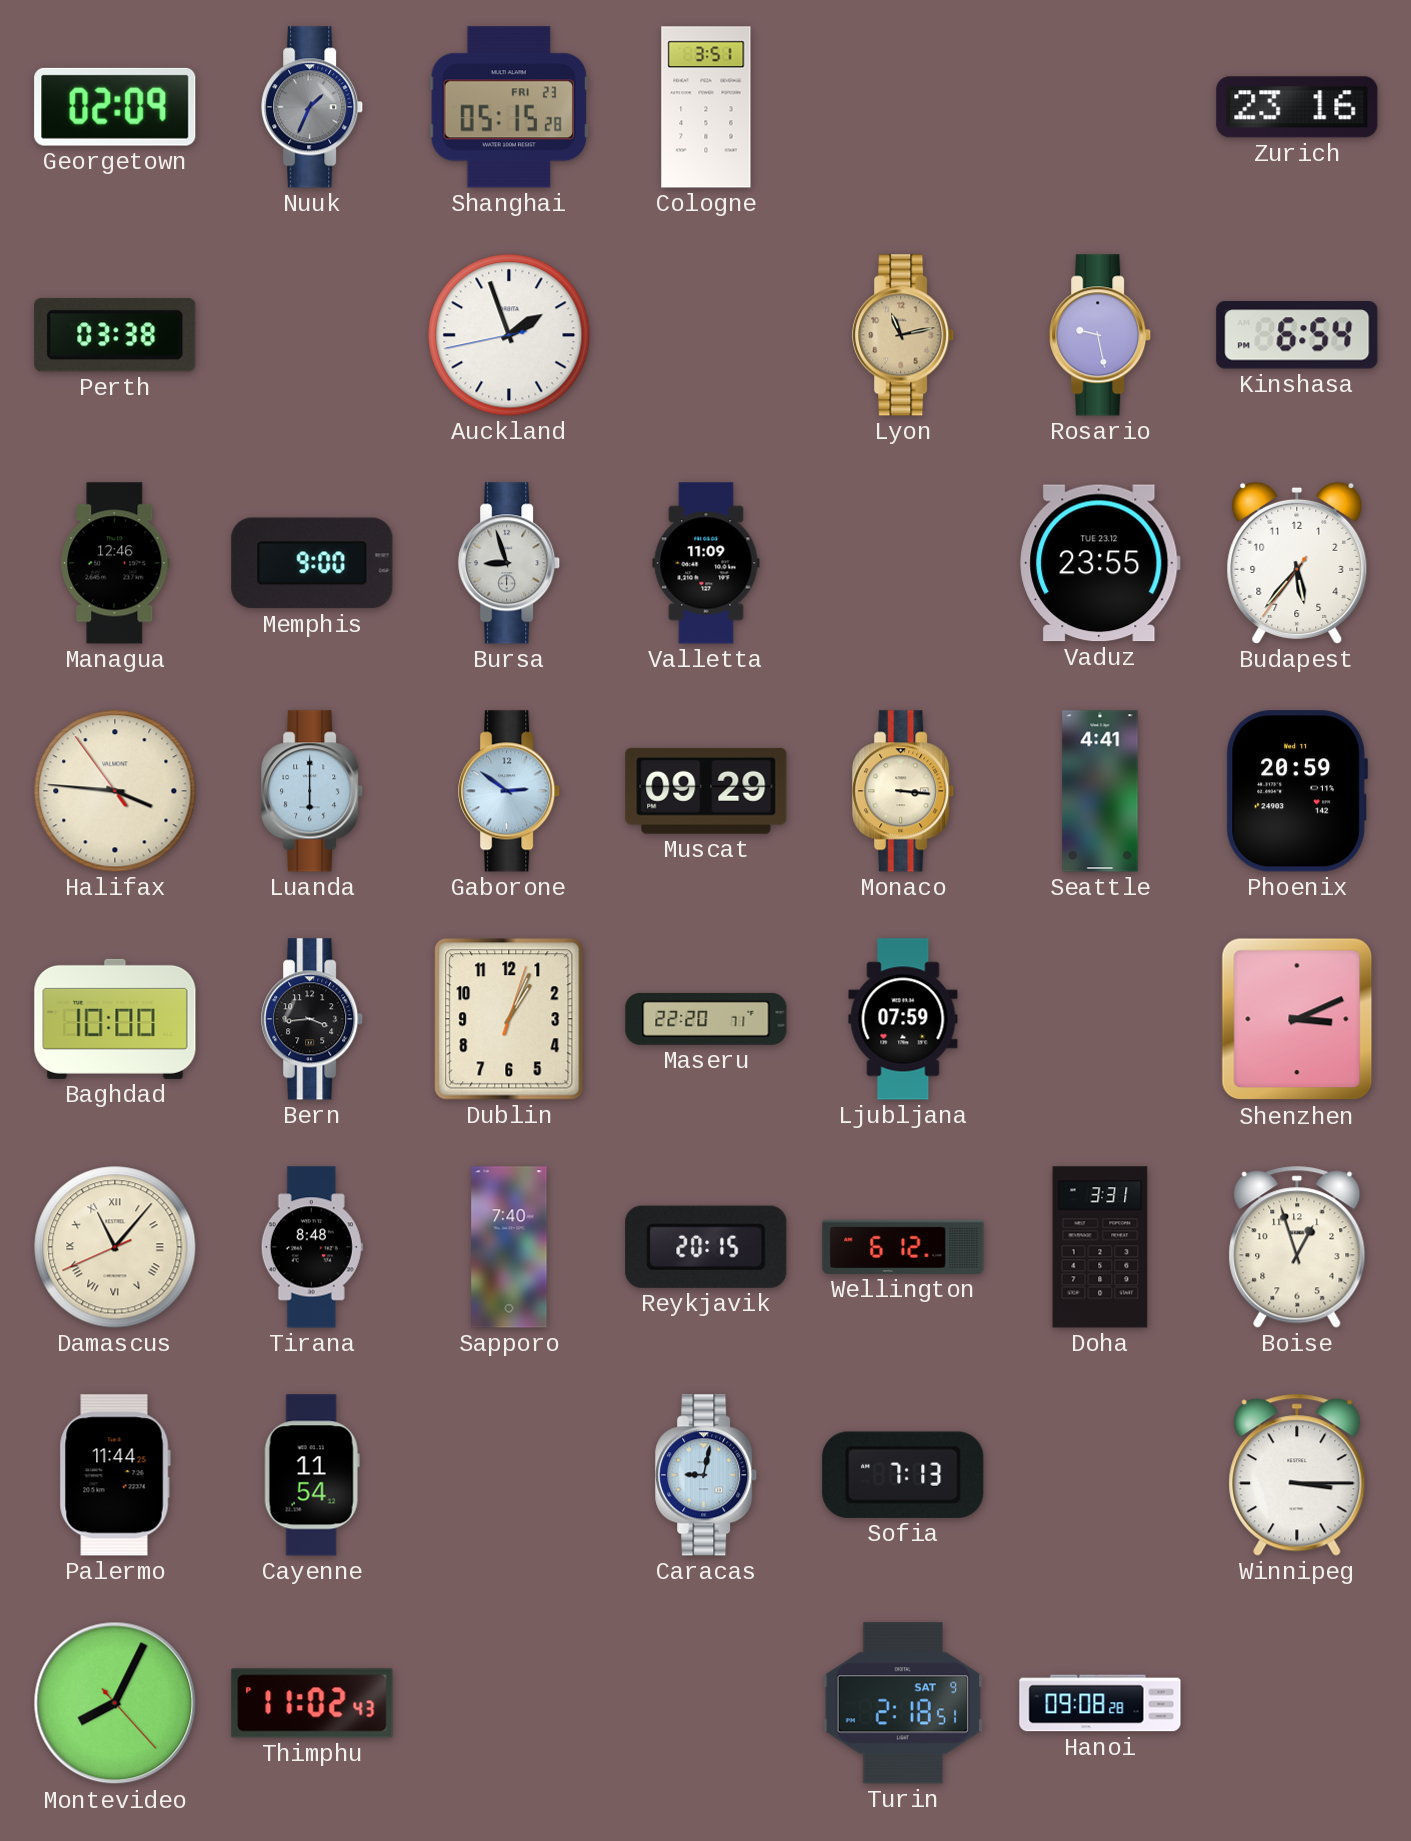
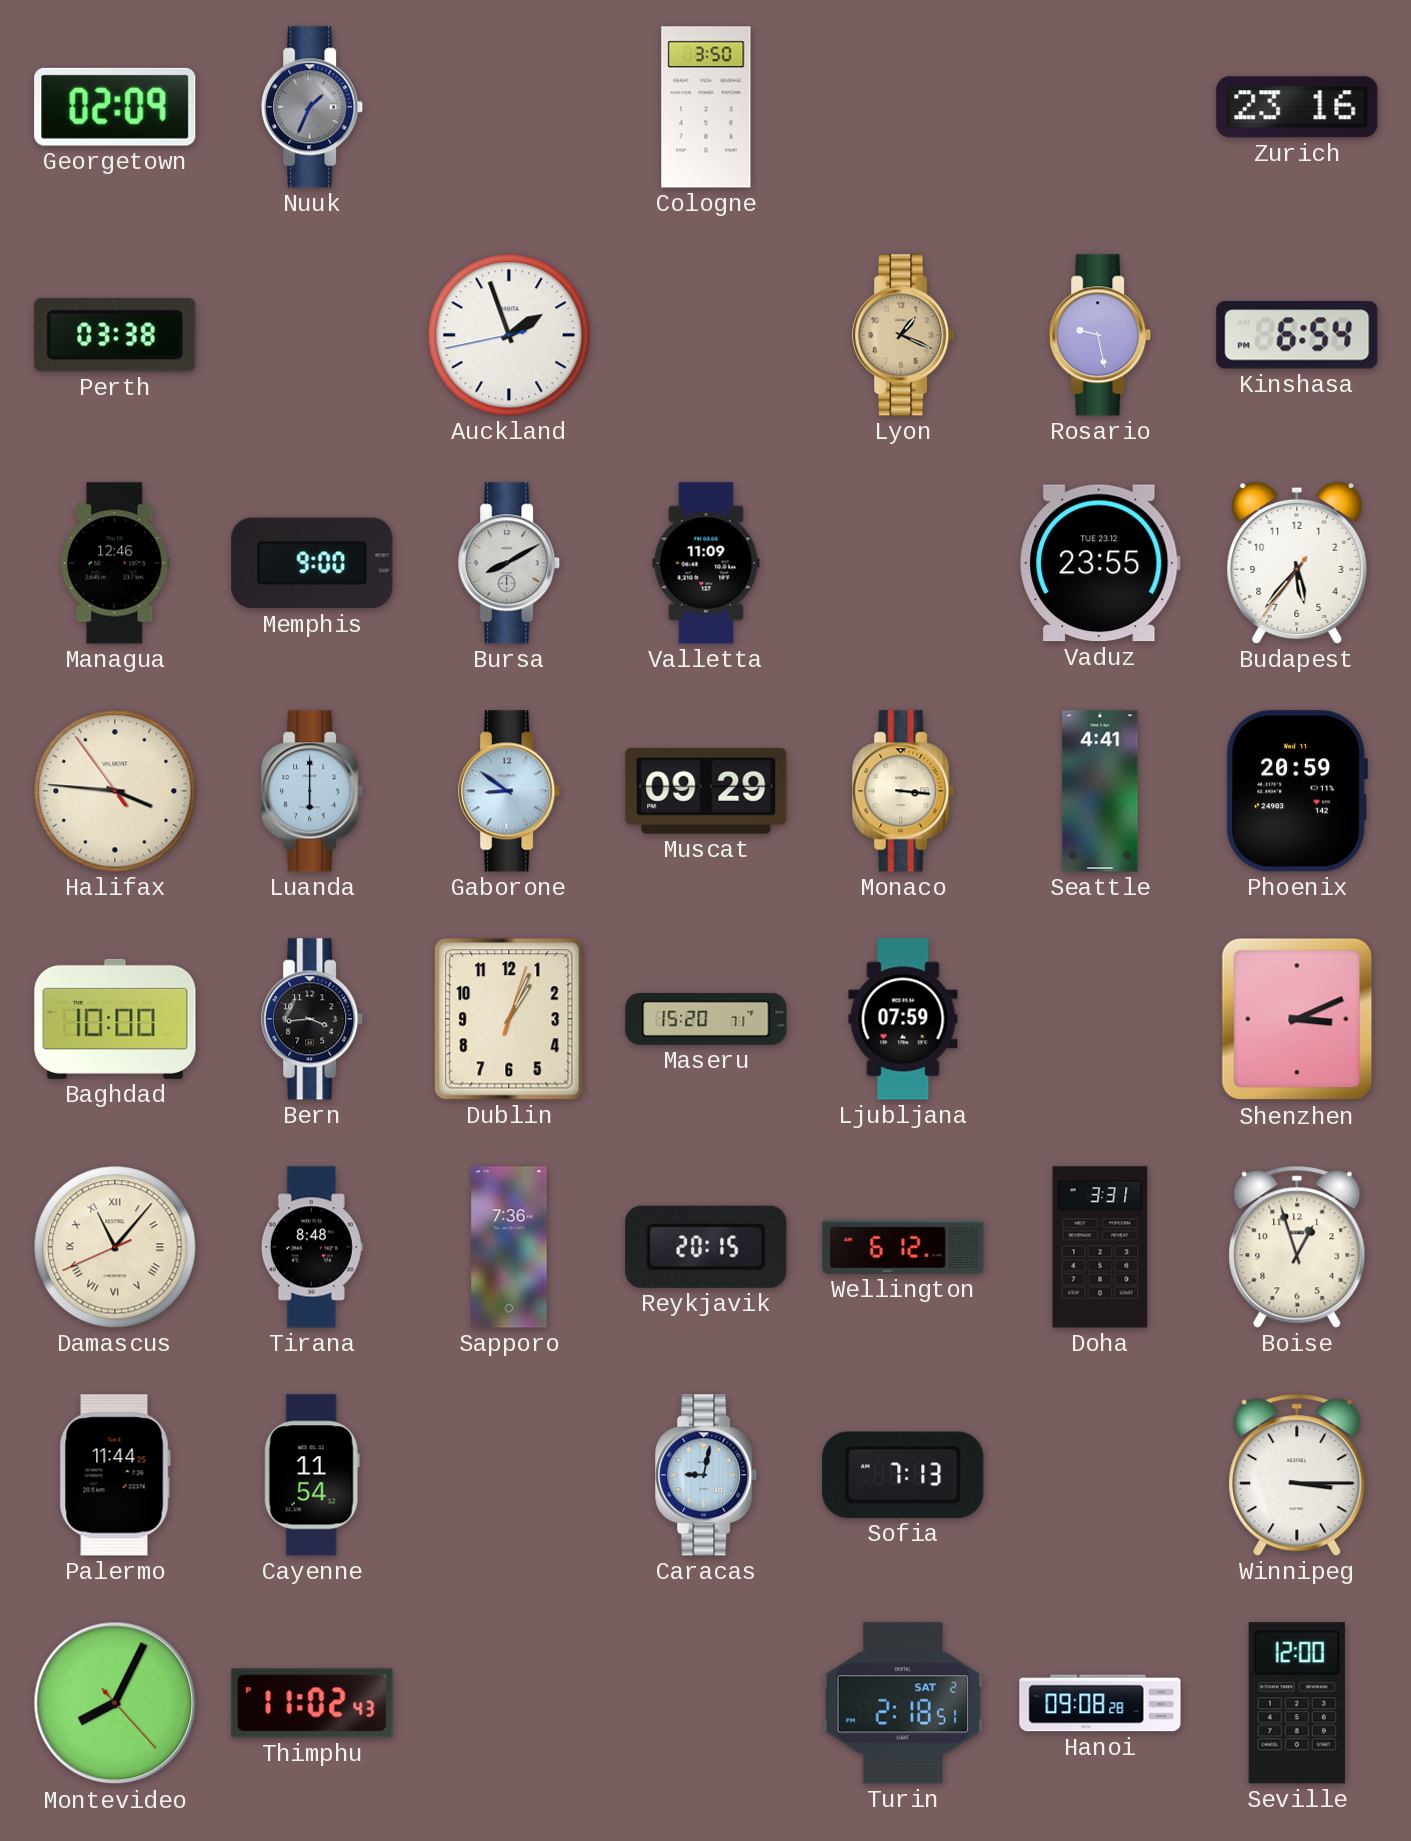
Shanghai: 05:15 -> none
Cologne: 3:51 -> 3:50
Lyon: 11:13 -> 1:19
Bursa: 8:57 -> 8:10
Gaborone: 2:51 -> 8:51
Maseru: 22:20 -> 15:20
Sapporo: 7:40 -> 7:36
Turin date: SAT 9 -> SAT 2
Seville: none -> 12:00
